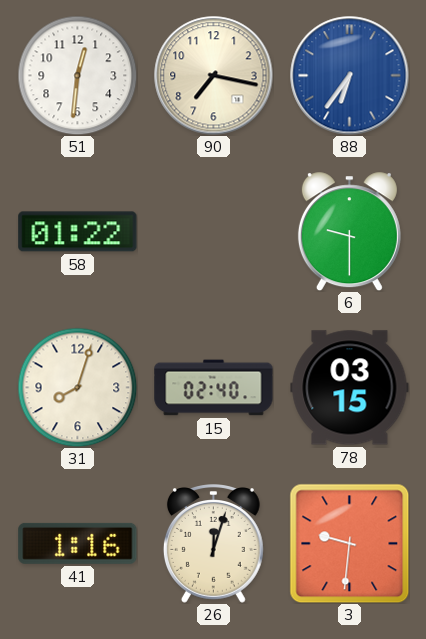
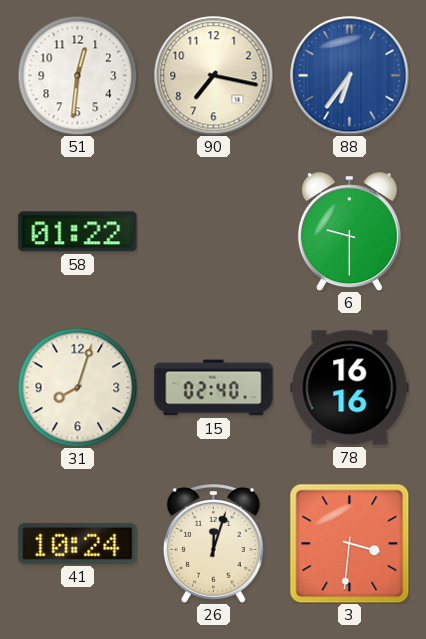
78: 03:15 -> 16:16
41: 1:16 -> 10:24
3: 9:31 -> 3:31
